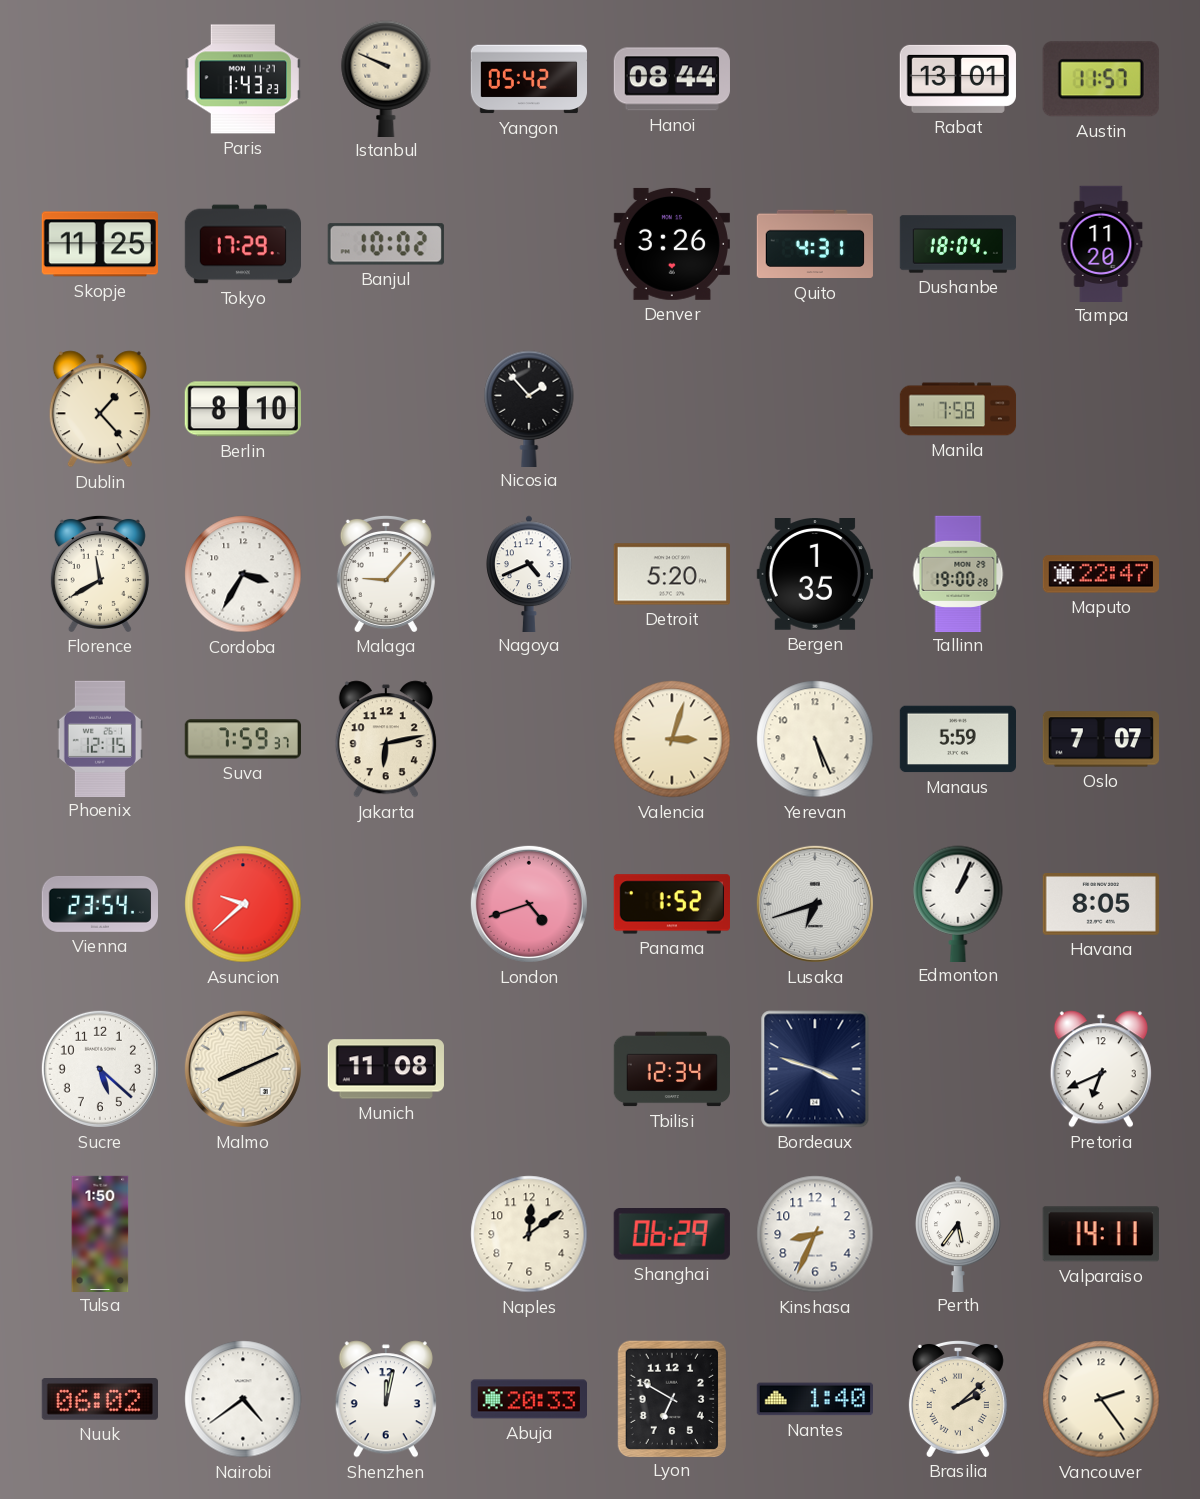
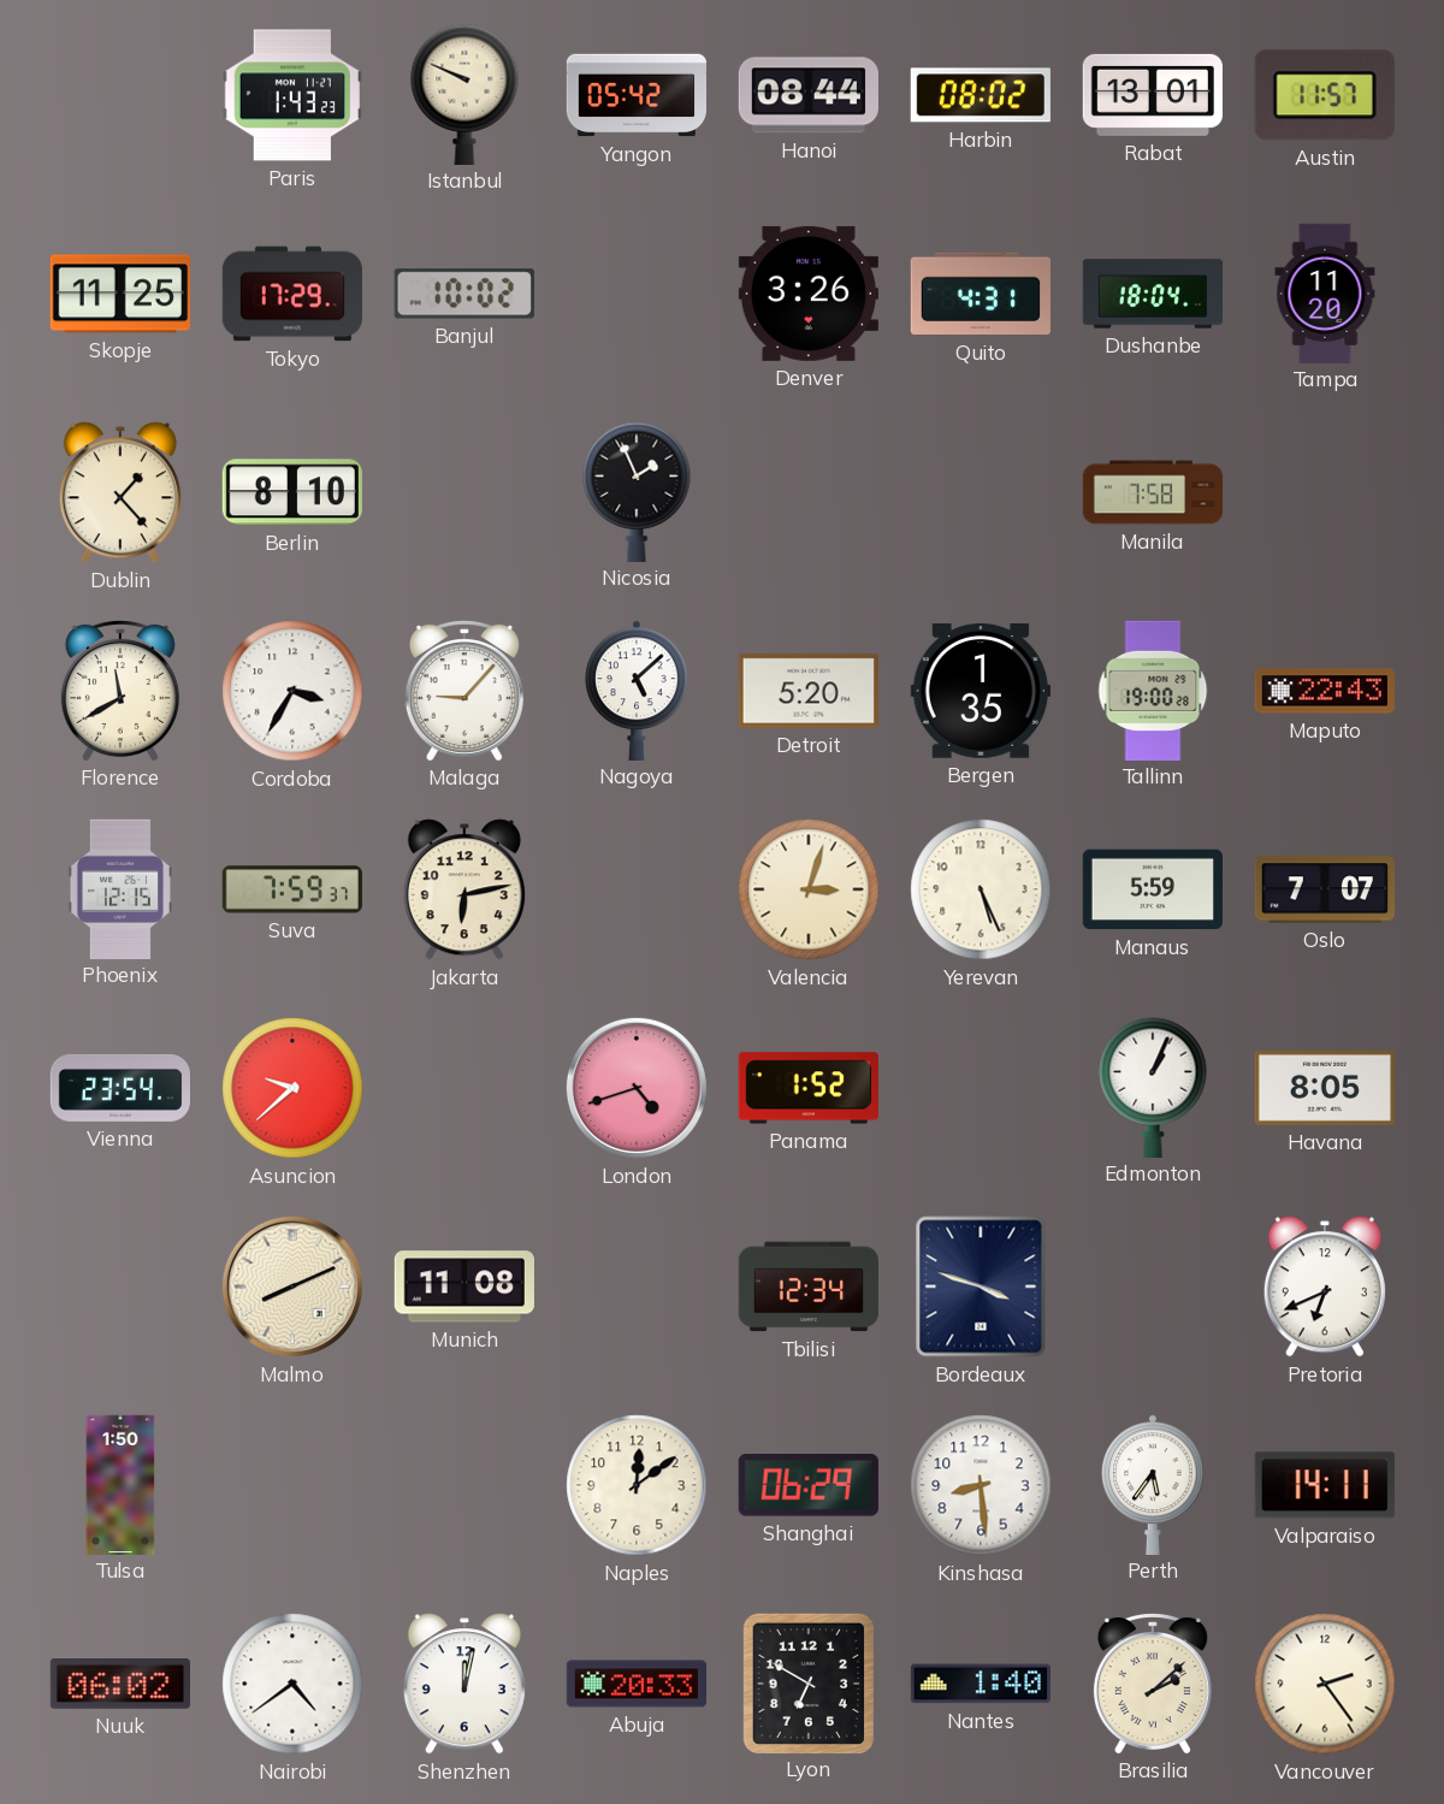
Harbin: none -> 08:02
Nicosia: 1:53 -> 1:56
Nagoya: 4:41 -> 5:08
Maputo: 22:47 -> 22:43
Lusaka: 6:42 -> none
Sucre: 5:22 -> none
Kinshasa: 8:34 -> 8:29
